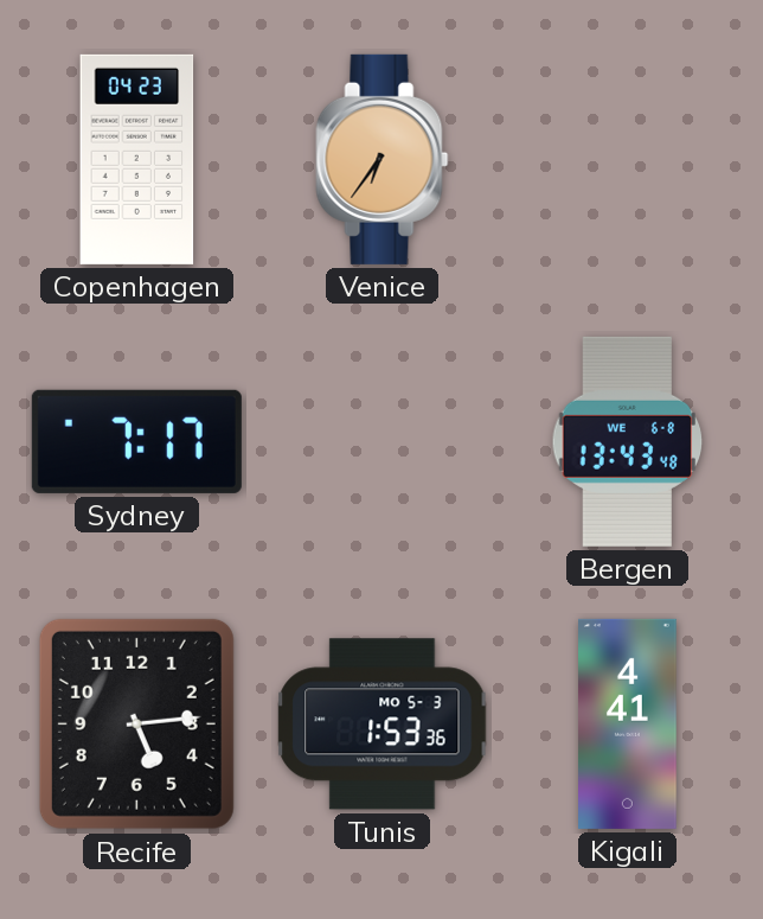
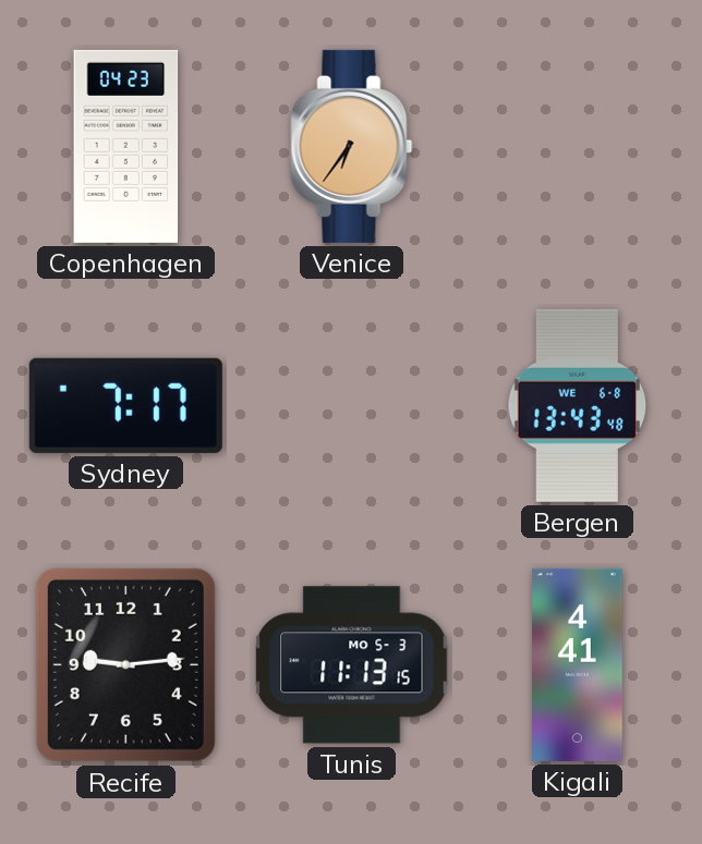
Recife: 5:14 -> 9:14
Tunis: 1:53 -> 11:13
